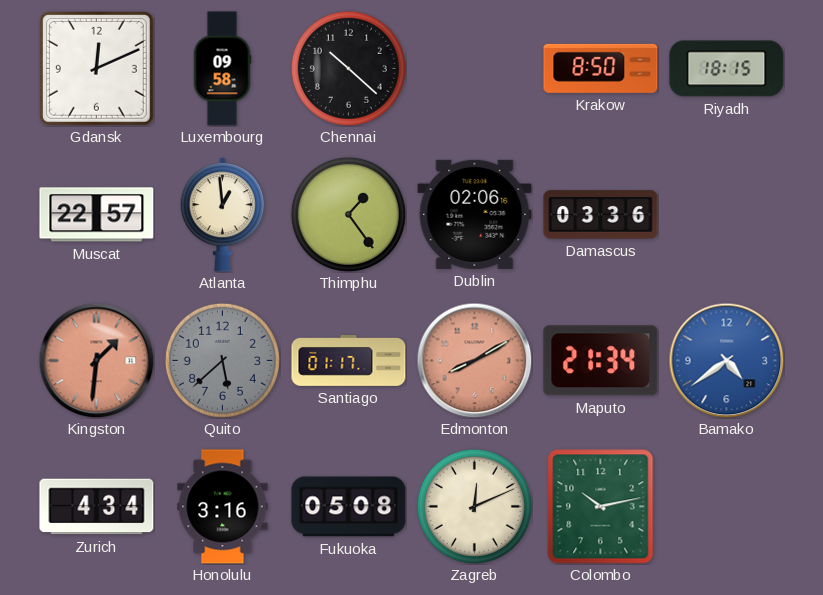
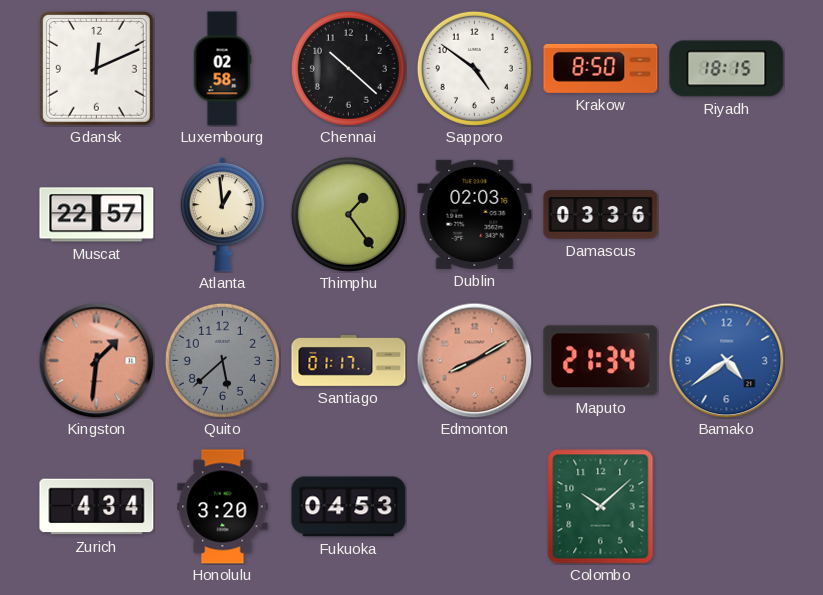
Luxembourg: 09:58 -> 02:58
Sapporo: none -> 4:51
Dublin: 02:06 -> 02:03
Honolulu: 3:16 -> 3:20
Fukuoka: 05:08 -> 04:53
Zagreb: 12:11 -> none
Colombo: 10:13 -> 10:08
